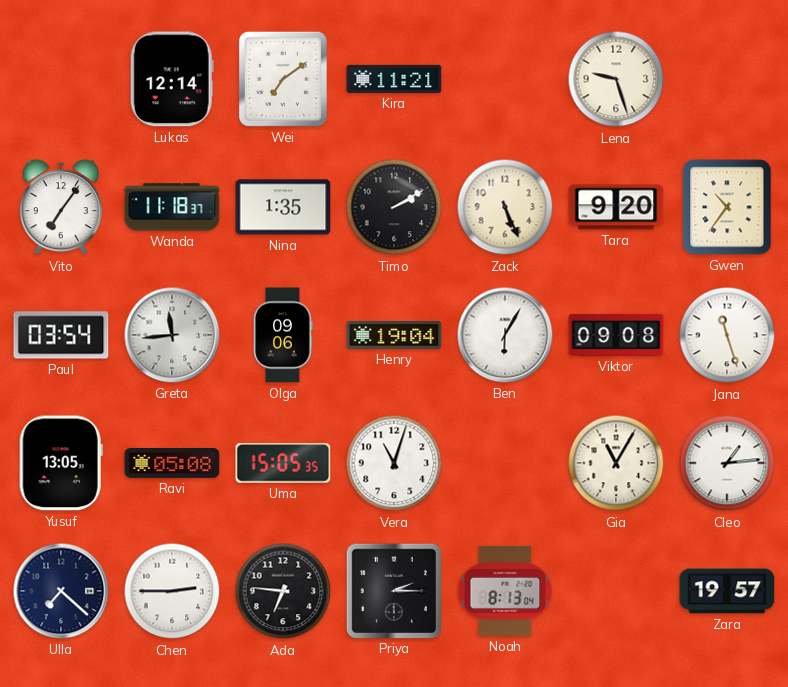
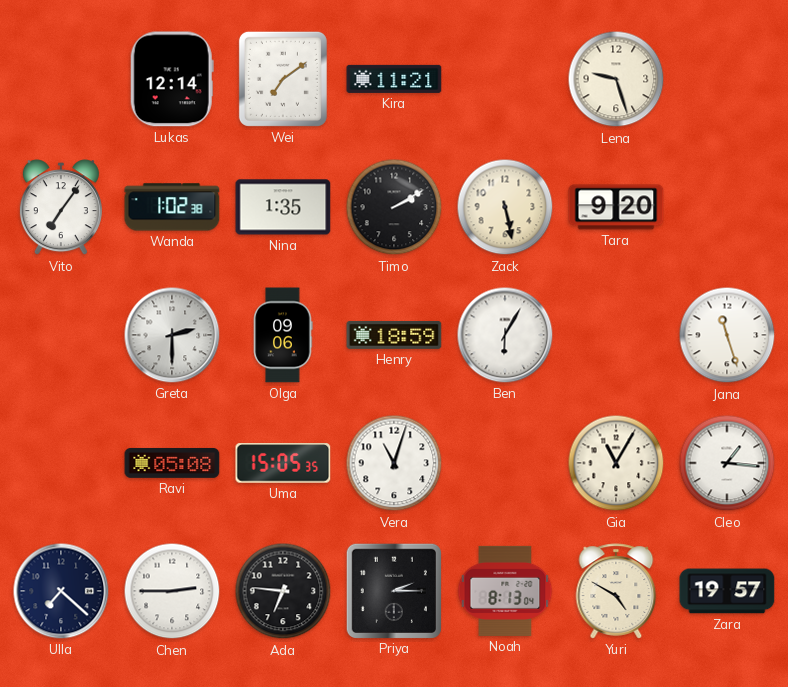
Wanda: 11:18 -> 1:02
Zack: 5:26 -> 5:28
Gwen: 10:36 -> none
Paul: 03:54 -> none
Greta: 11:44 -> 2:30
Henry: 19:04 -> 18:59
Viktor: 09:08 -> none
Yusuf: 13:05 -> none
Cleo: 1:14 -> 1:16
Yuri: none -> 4:50
